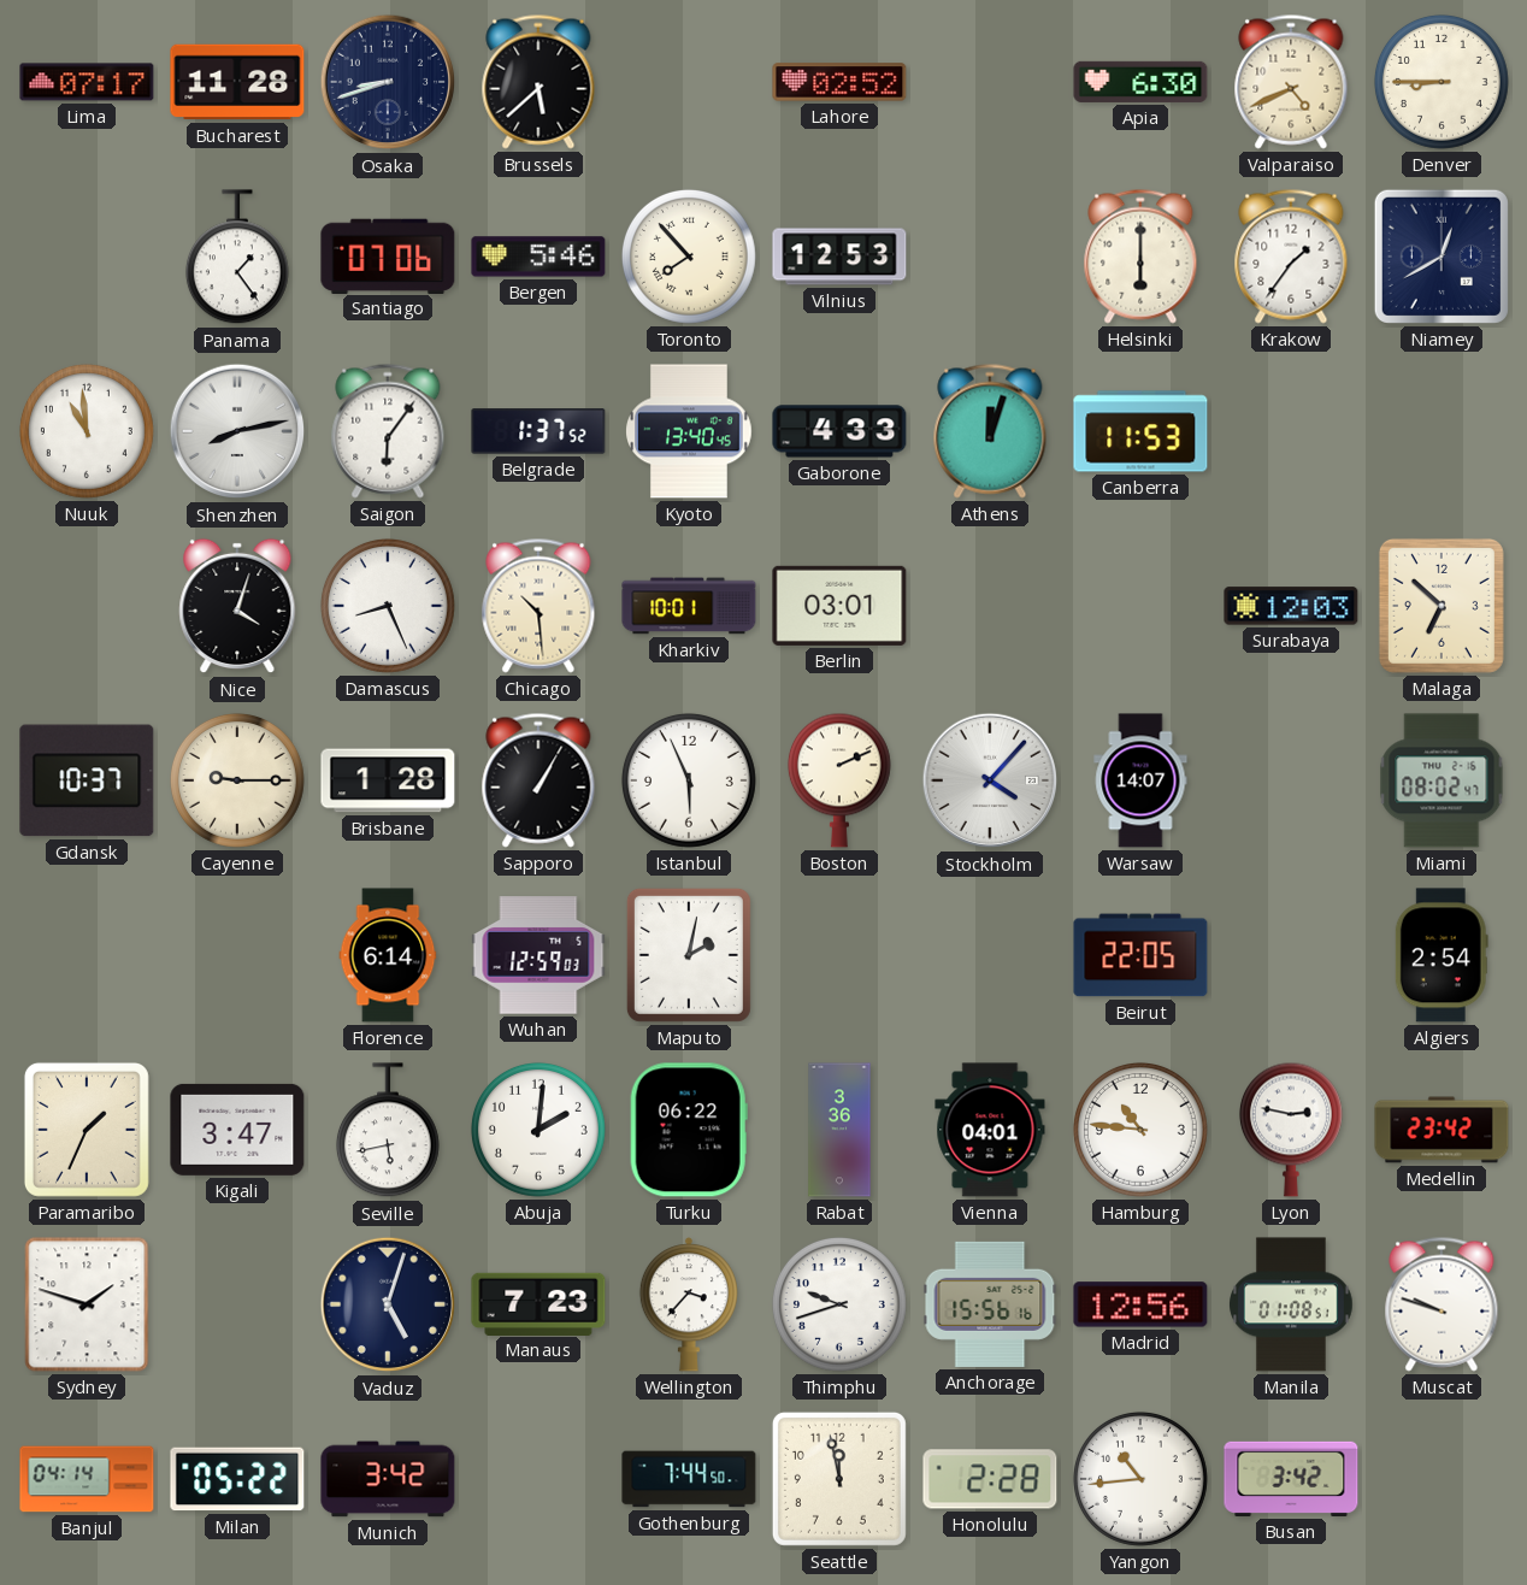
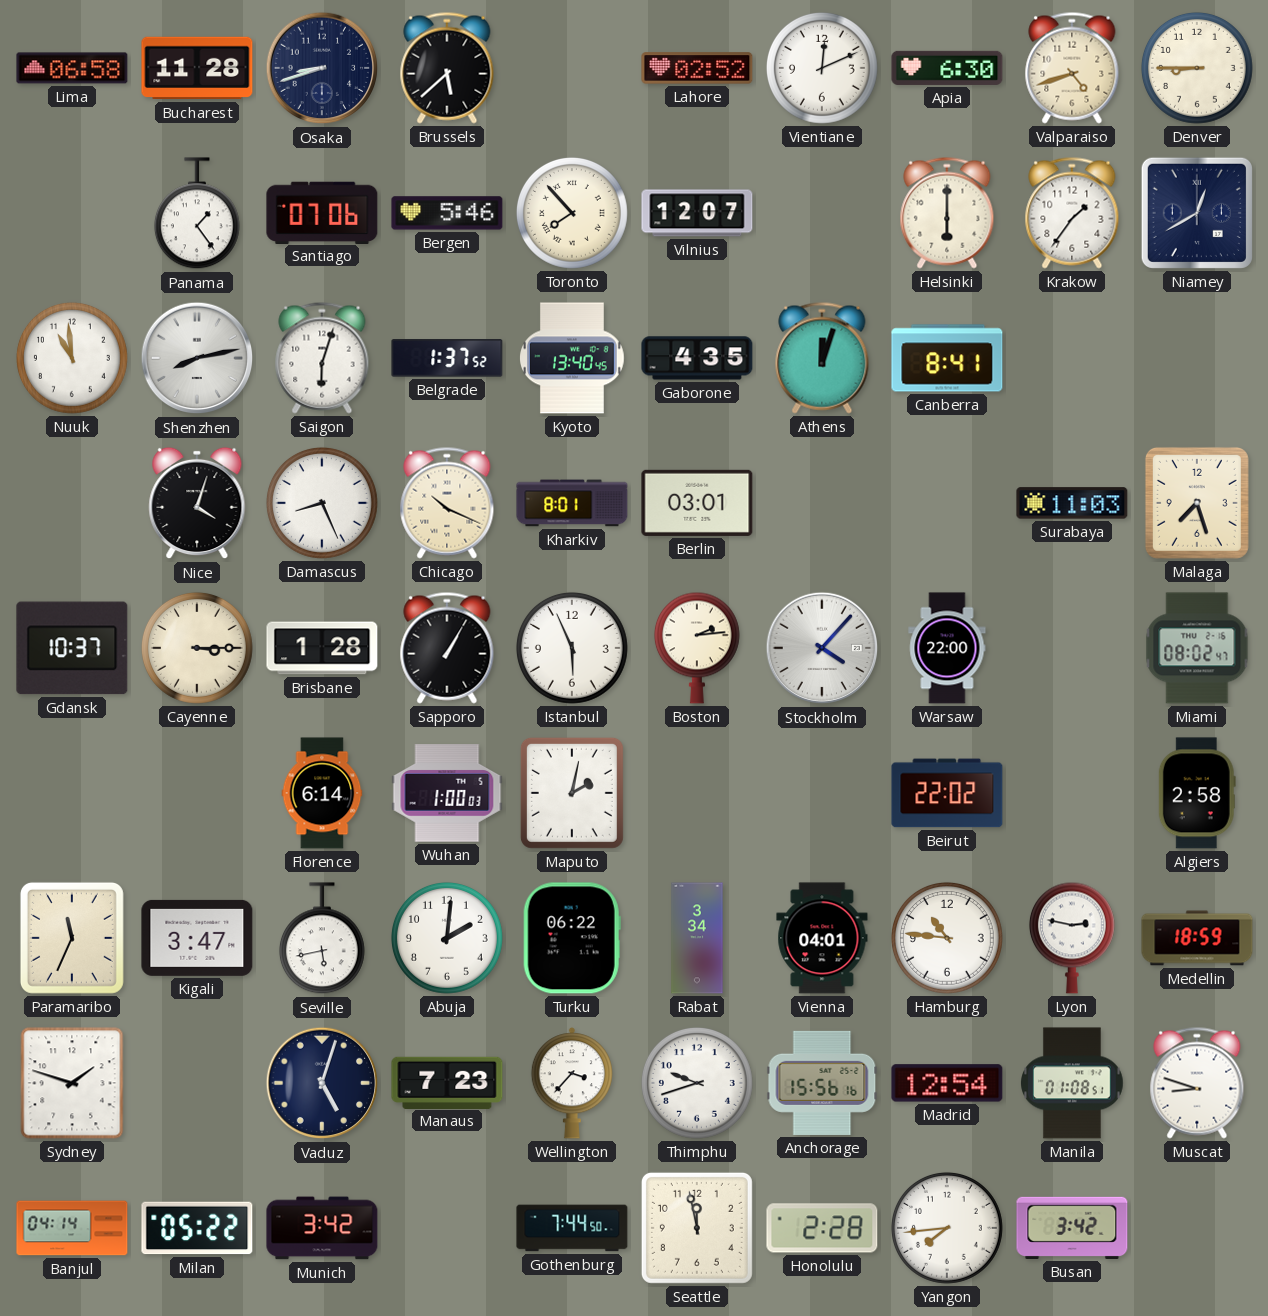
Lima: 07:17 -> 06:58
Vientiane: none -> 12:11
Valparaiso: 4:41 -> 4:42
Vilnius: 12:53 -> 12:07
Saigon: 6:06 -> 6:03
Gaborone: 4:33 -> 4:35
Canberra: 11:53 -> 8:41
Chicago: 10:29 -> 10:19
Kharkiv: 10:01 -> 8:01
Surabaya: 12:03 -> 11:03
Malaga: 6:52 -> 7:27
Cayenne: 9:15 -> 3:15
Boston: 2:11 -> 2:14
Warsaw: 14:07 -> 22:00
Wuhan: 12:59 -> 1:00
Beirut: 22:05 -> 22:02
Algiers: 2:54 -> 2:58
Paramaribo: 1:34 -> 11:34
Rabat: 3:36 -> 3:34
Medellin: 23:42 -> 18:59
Madrid: 12:56 -> 12:54
Muscat: 9:48 -> 8:48
Yangon: 10:44 -> 7:44
